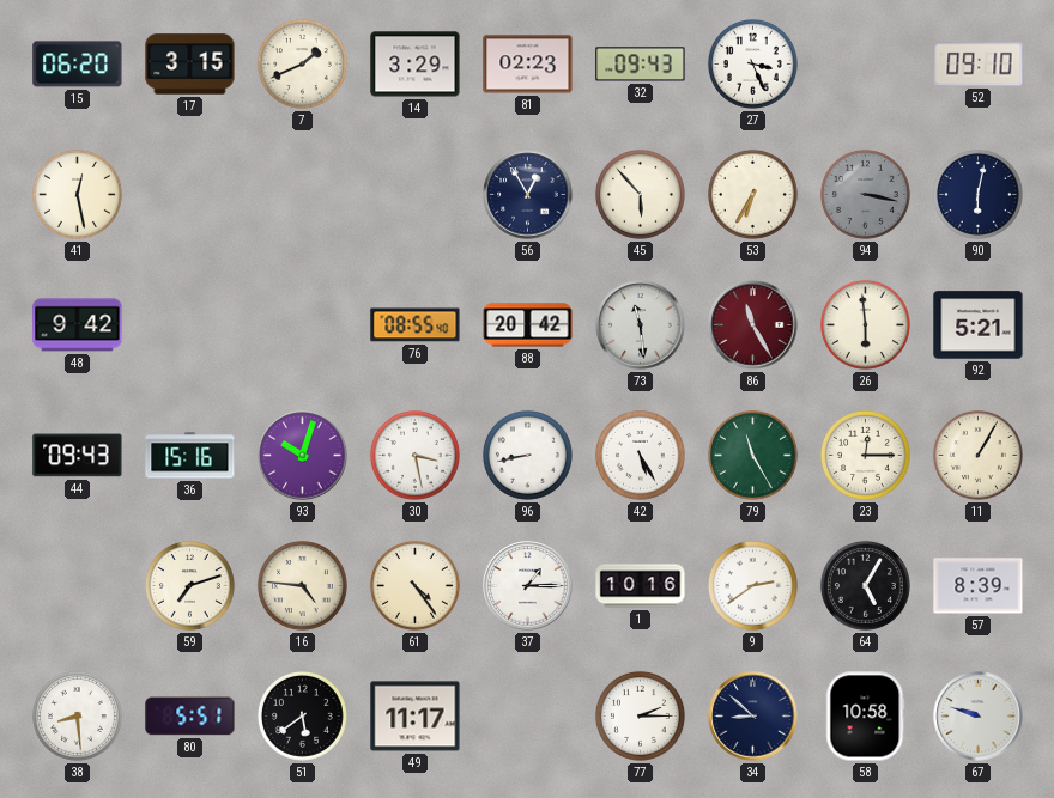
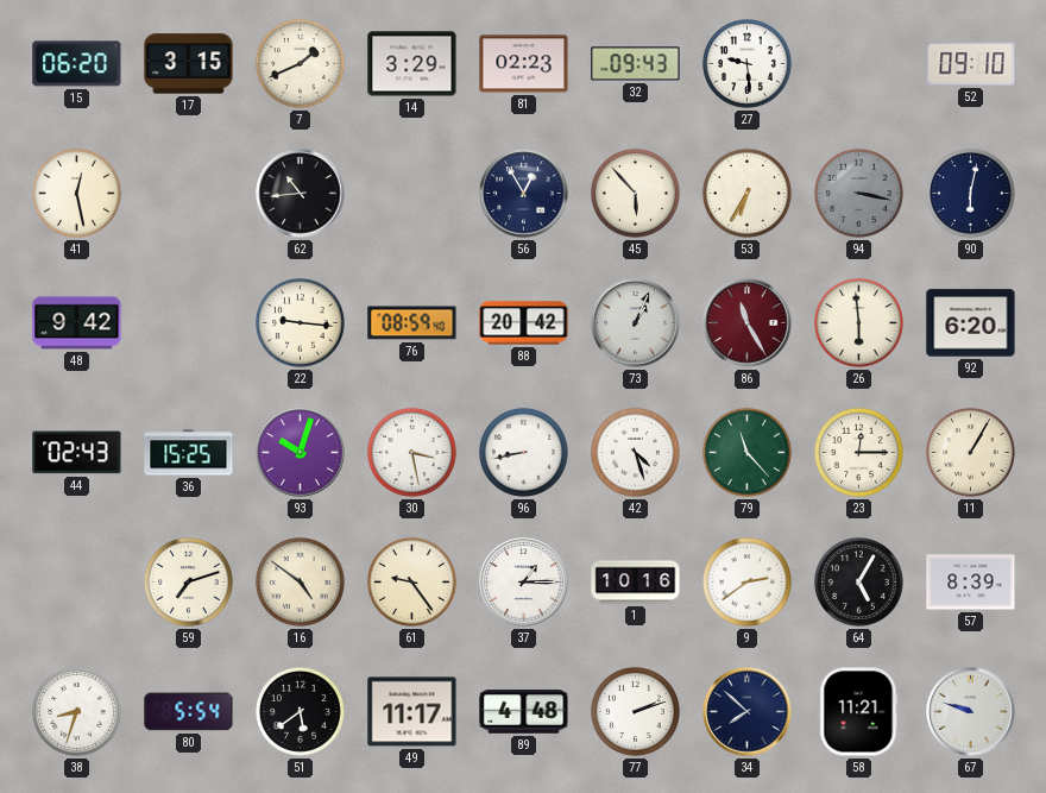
27: 3:26 -> 9:29
62: none -> 10:44
22: none -> 9:16
76: 08:55 -> 08:59
73: 11:29 -> 1:04
92: 5:21 -> 6:20
44: 09:43 -> 02:43
36: 15:16 -> 15:25
42: 5:25 -> 4:27
79: 11:25 -> 11:23
16: 4:46 -> 4:51
61: 4:24 -> 9:24
38: 8:29 -> 8:33
80: 5:51 -> 5:54
89: none -> 4:48
77: 2:15 -> 2:12
34: 8:52 -> 7:52
58: 10:58 -> 11:21
